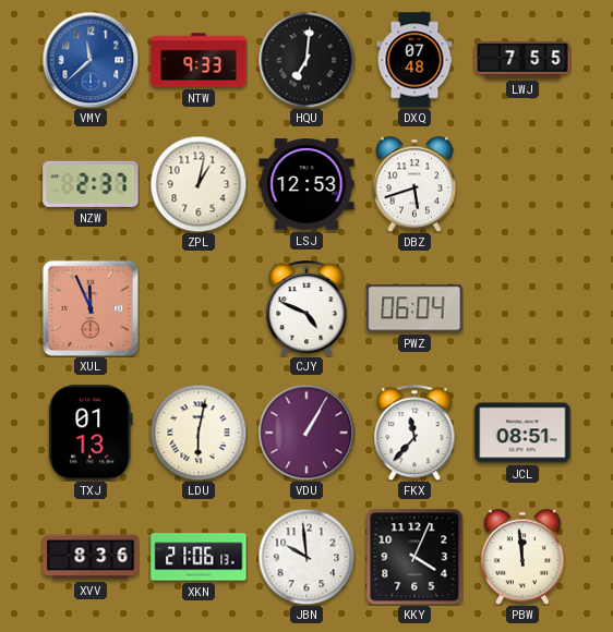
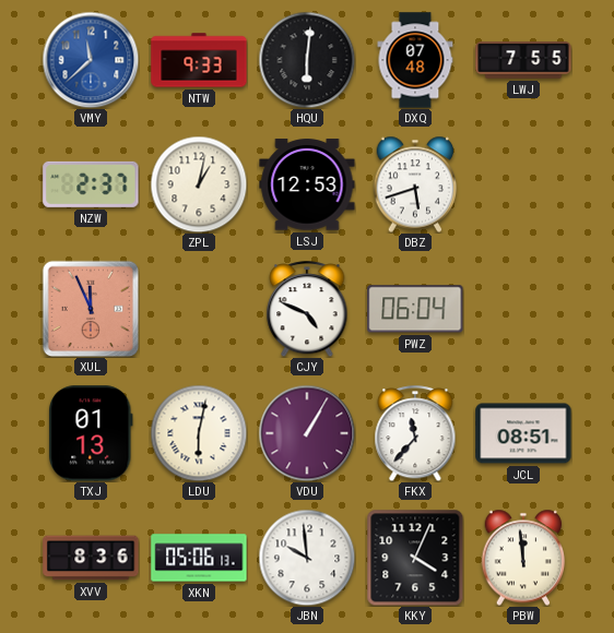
HQU: 7:01 -> 6:01
XKN: 21:06 -> 05:06
